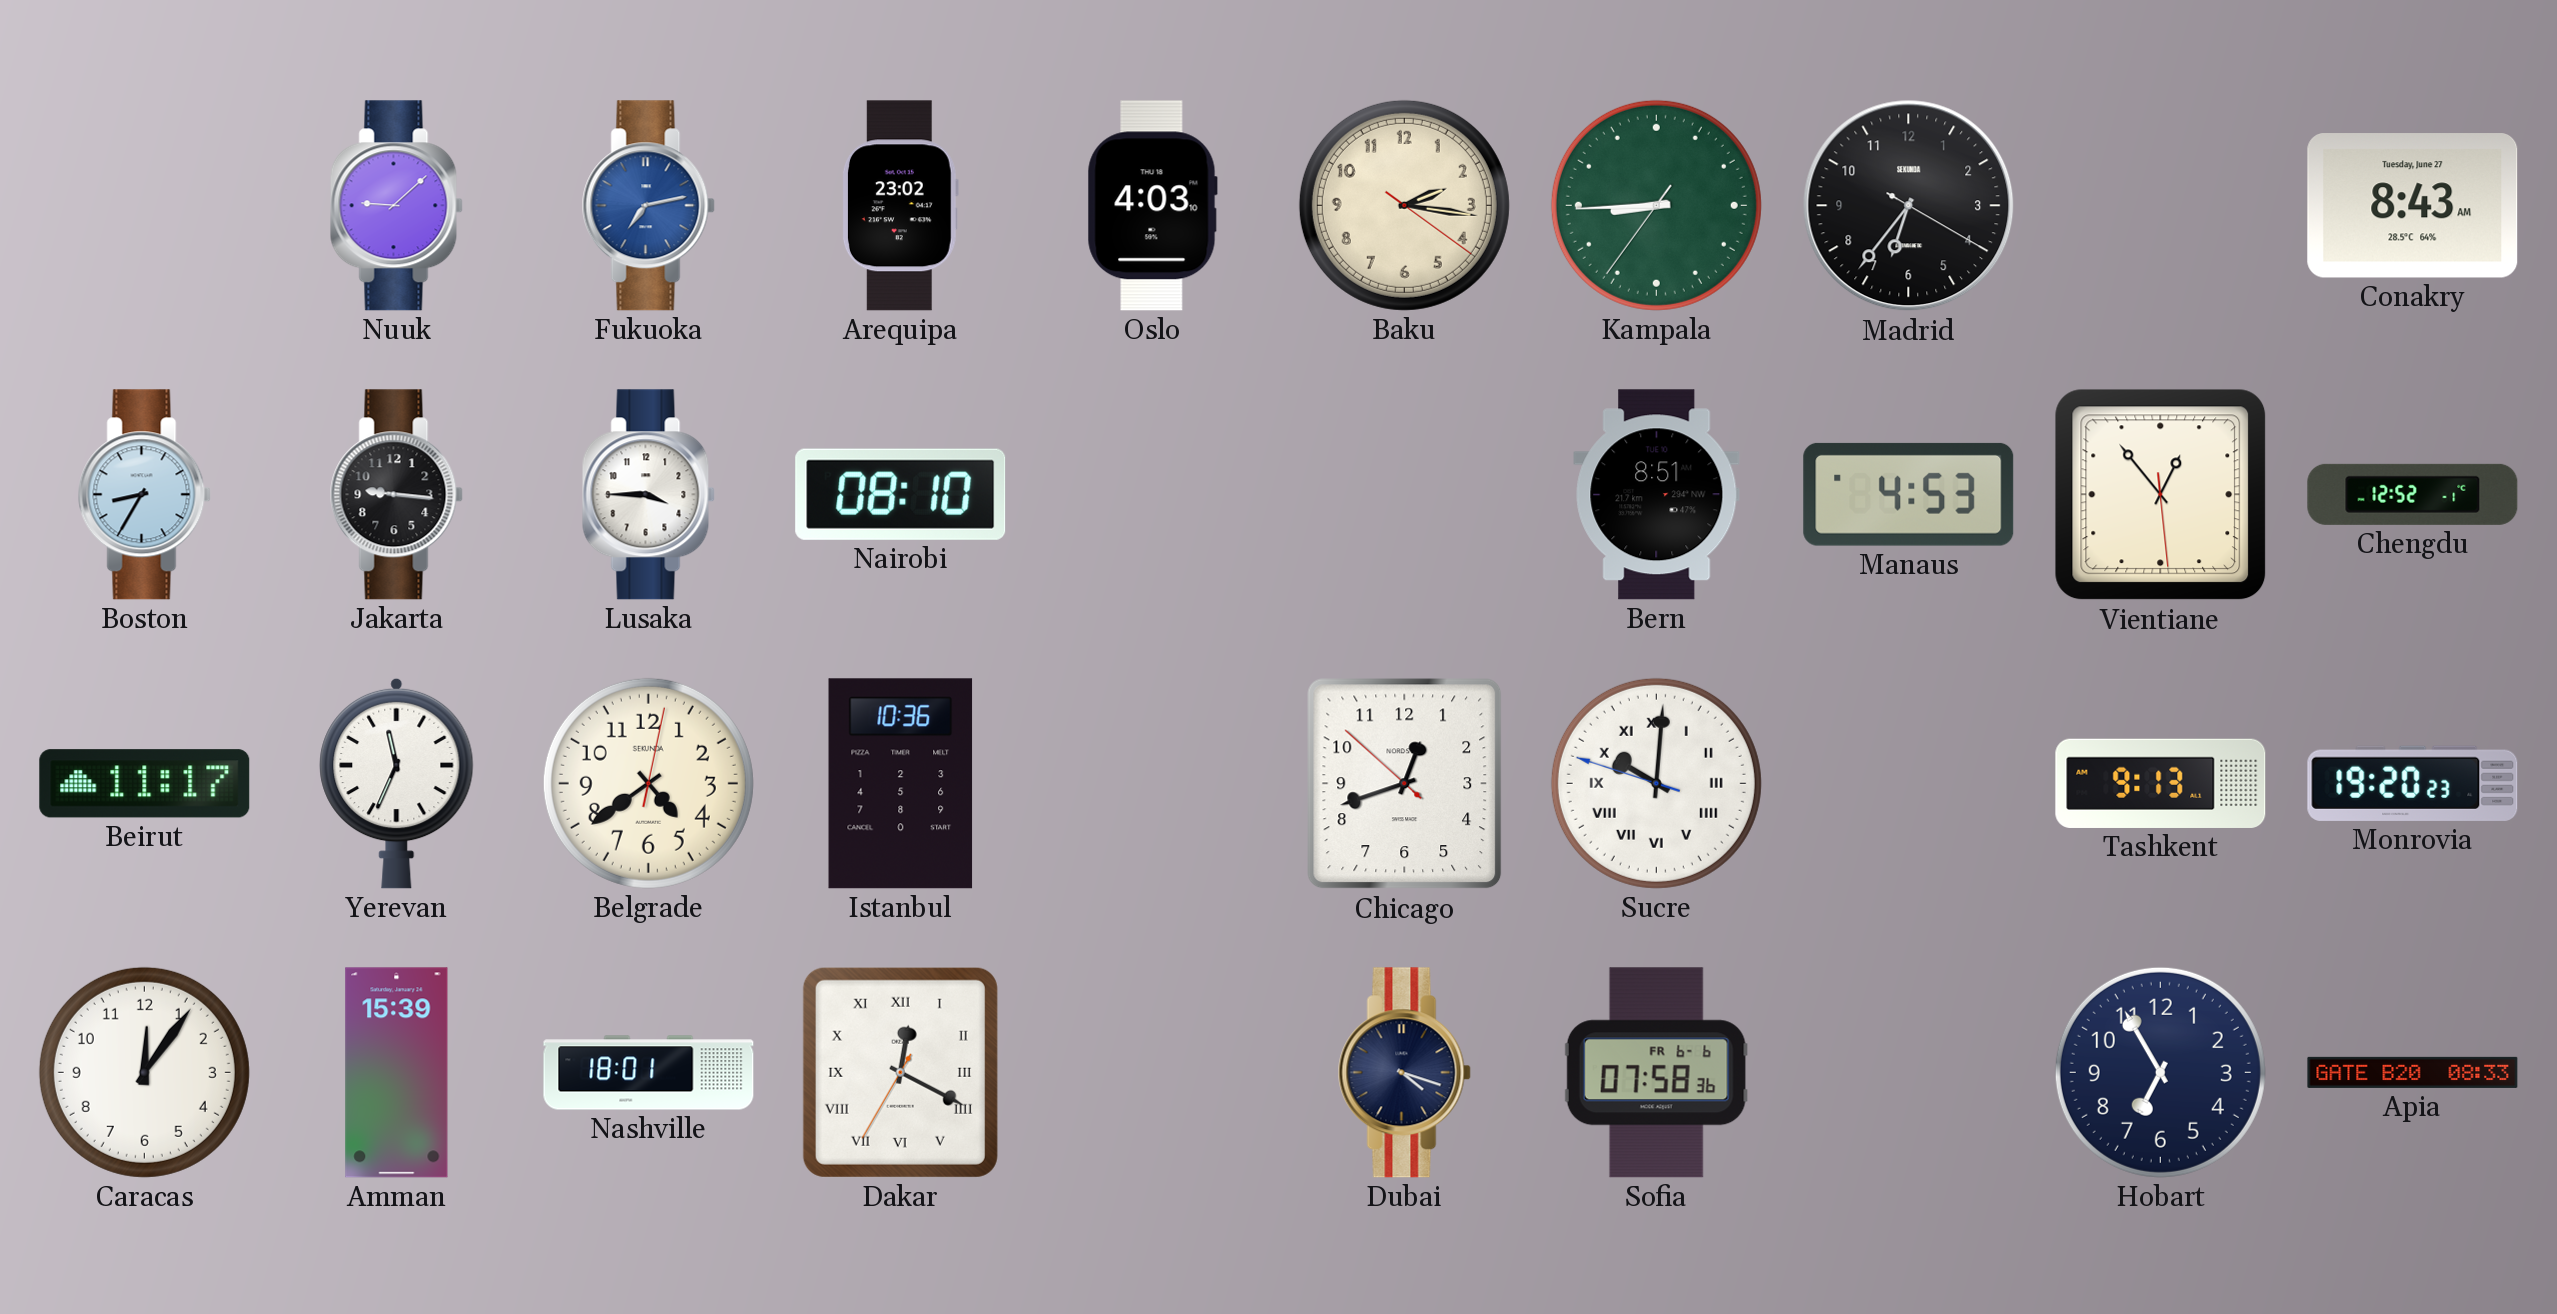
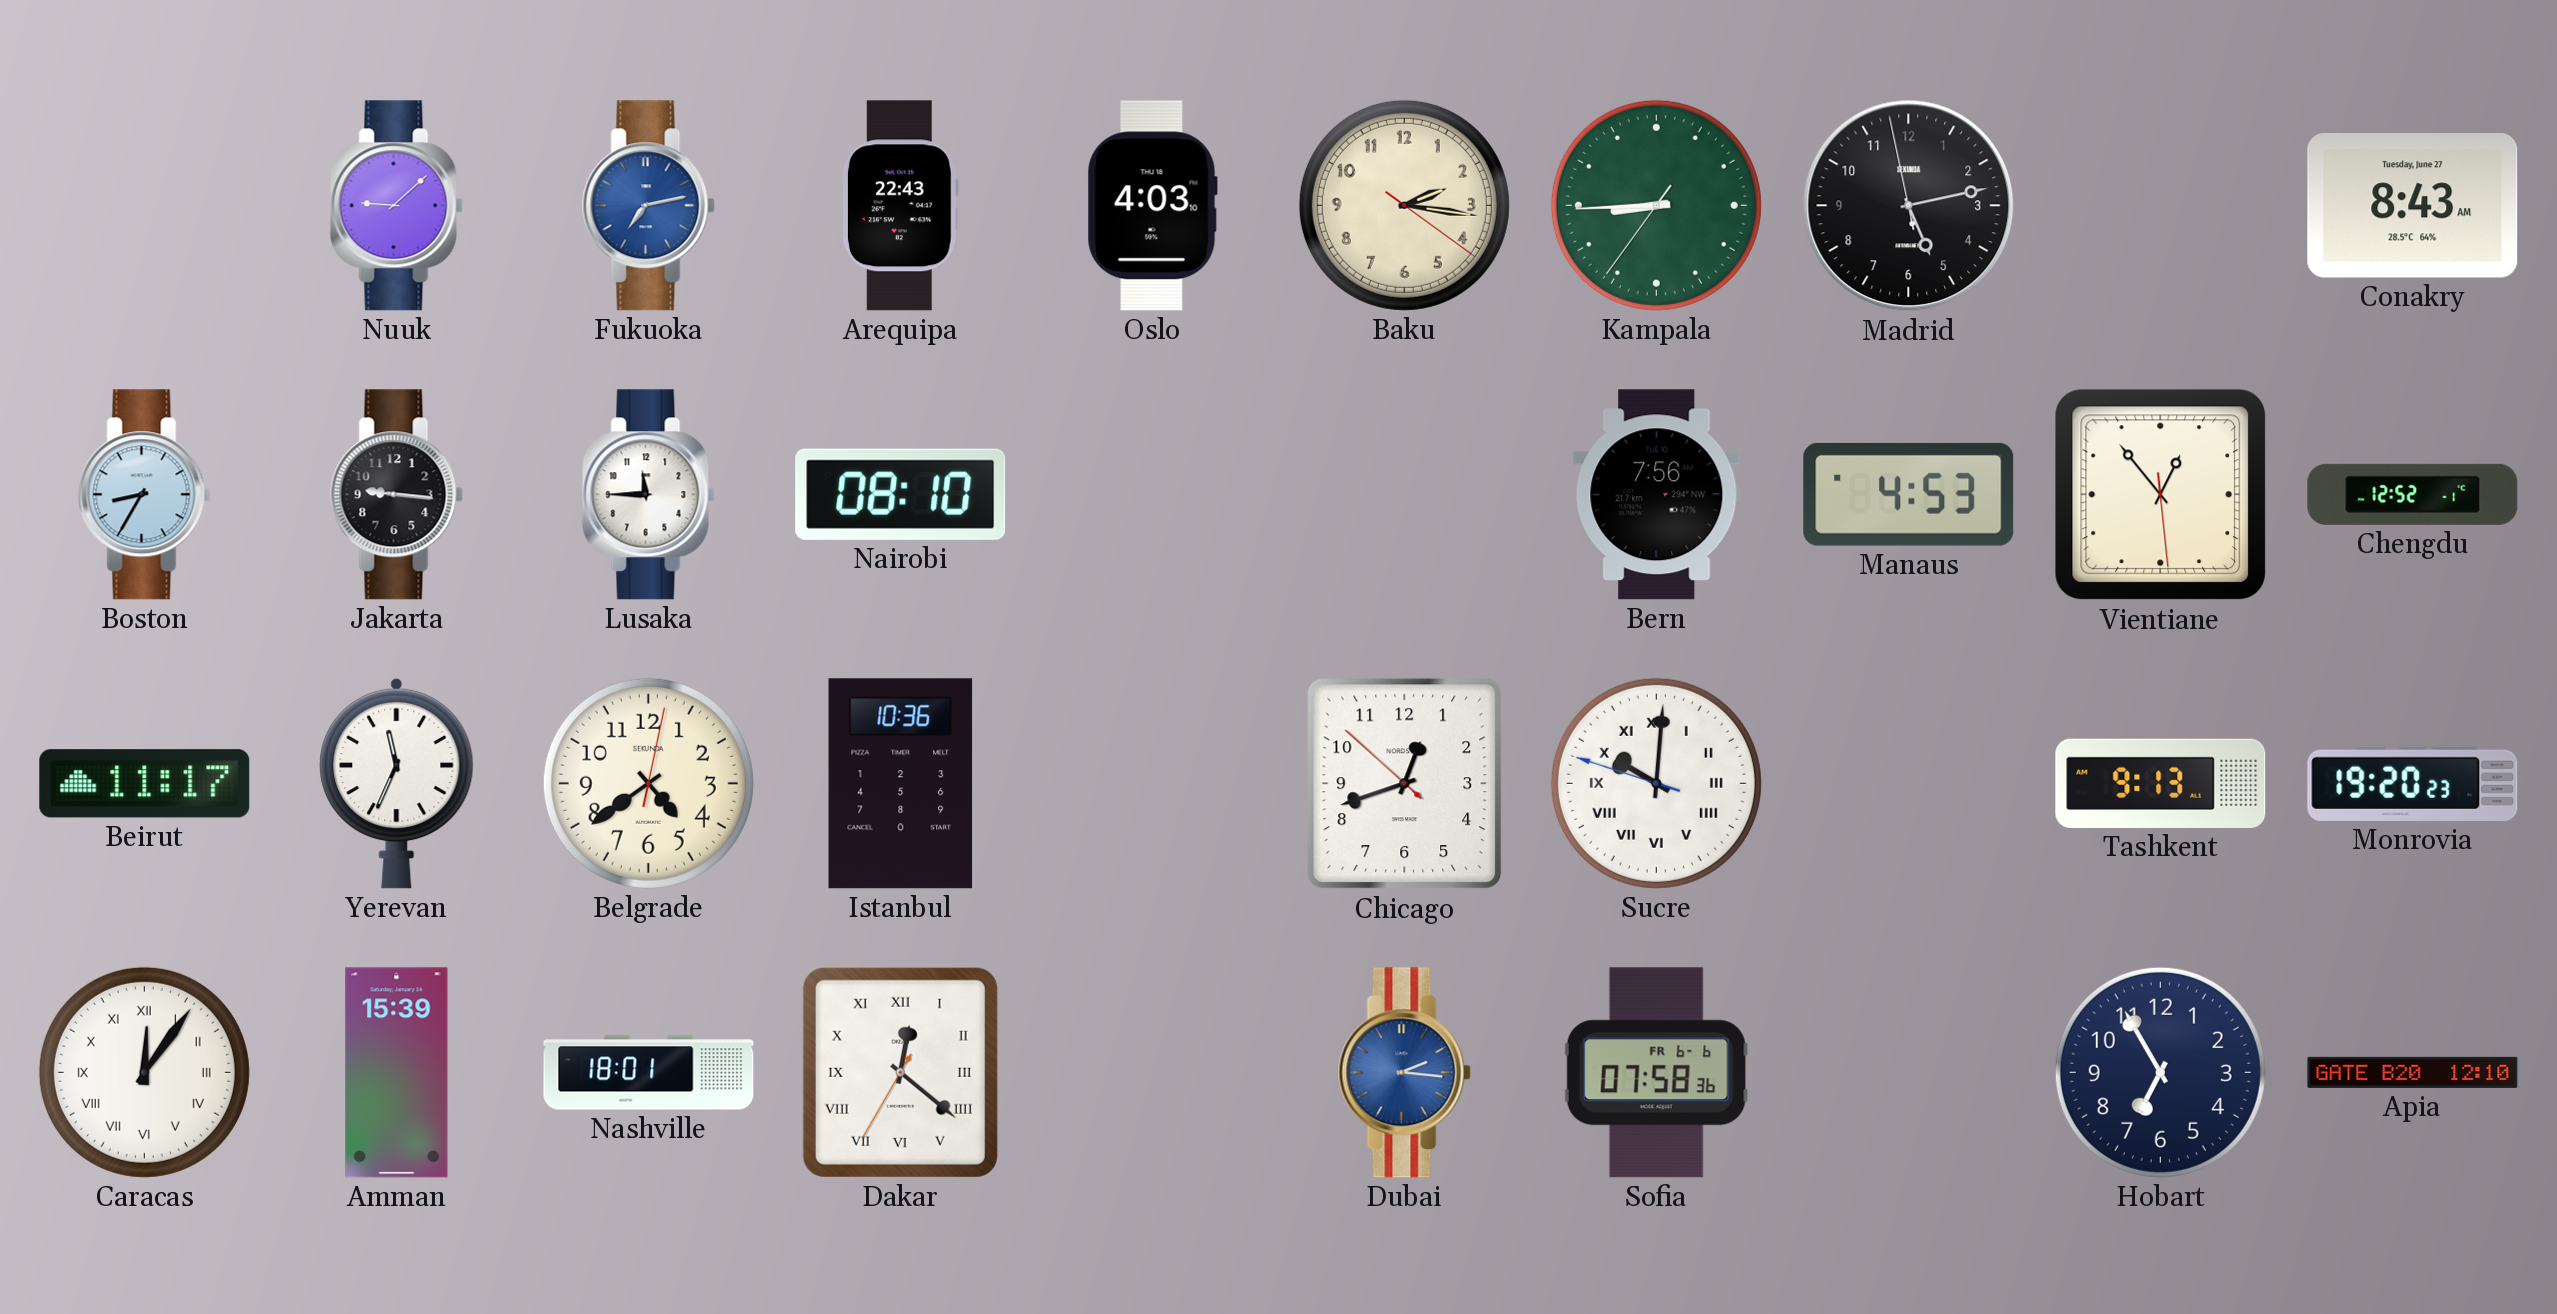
Arequipa: 23:02 -> 22:43
Madrid: 6:36 -> 5:12
Lusaka: 3:45 -> 11:45
Bern: 8:51 -> 7:56
Caracas numerals: Arabic -> Roman
Dakar: 12:19 -> 12:21
Dubai: 4:18 -> 2:16
Dubai dial: navy -> blue
Apia: 08:33 -> 12:10
